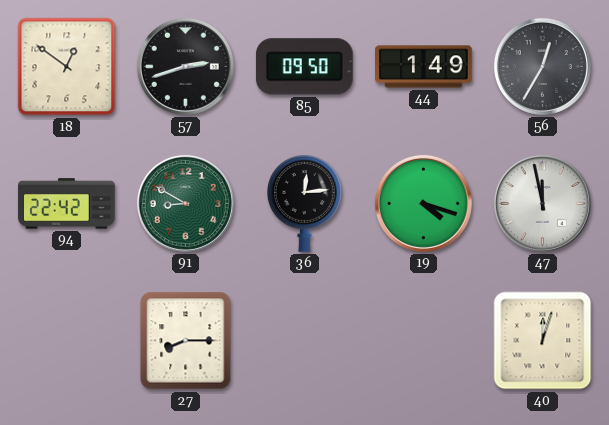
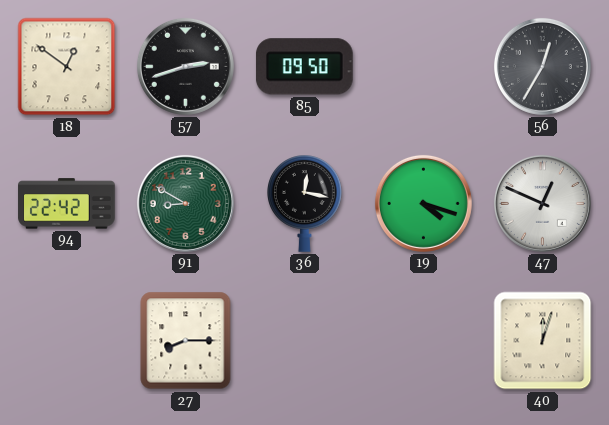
44: 1:49 -> none
36: 12:14 -> 12:17
47: 11:58 -> 12:49
